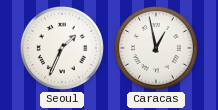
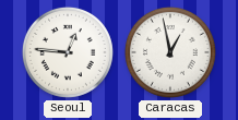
Seoul: 1:34 -> 12:46
